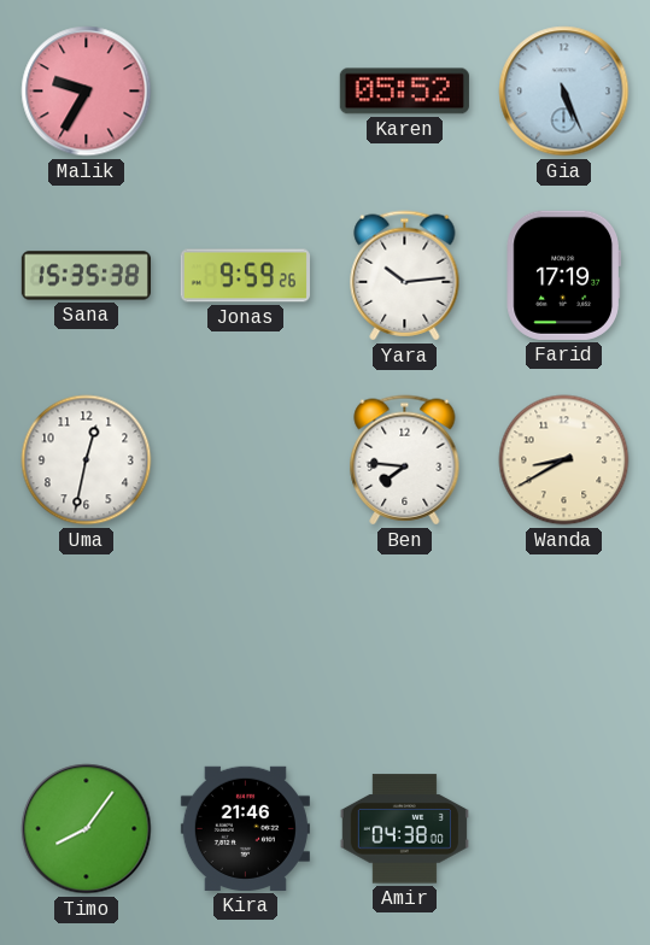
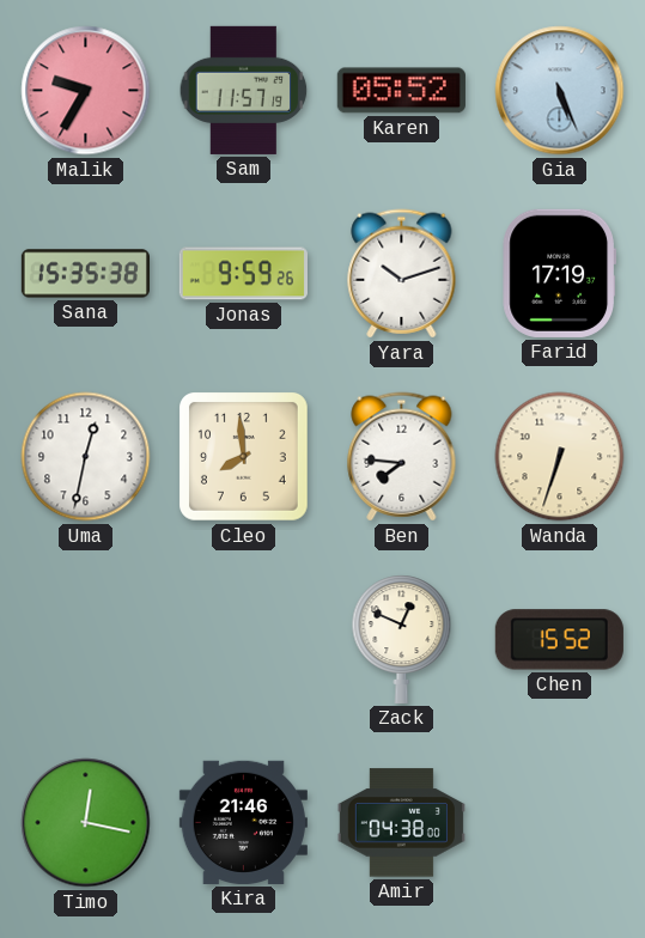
Sam: none -> 11:57
Yara: 10:14 -> 10:12
Cleo: none -> 7:59
Wanda: 8:40 -> 6:33
Zack: none -> 12:49
Chen: none -> 15:52
Timo: 8:06 -> 12:17
